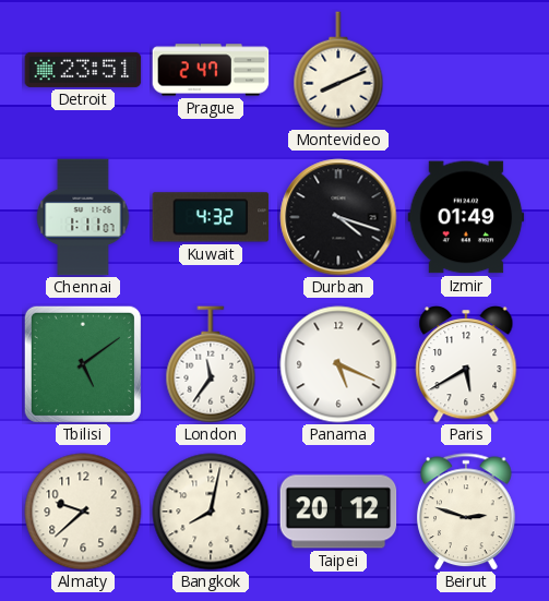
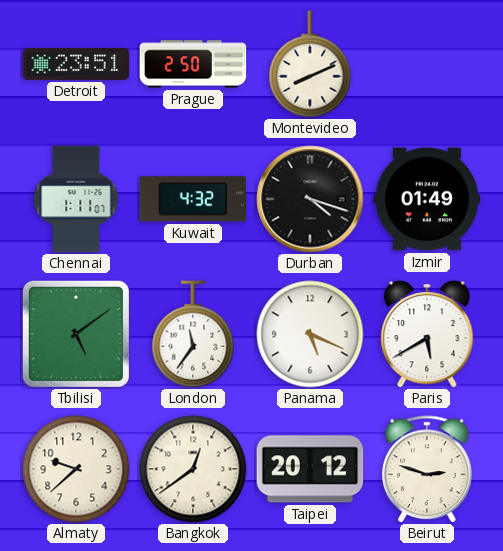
Prague: 2:47 -> 2:50
Bangkok: 8:02 -> 12:39
